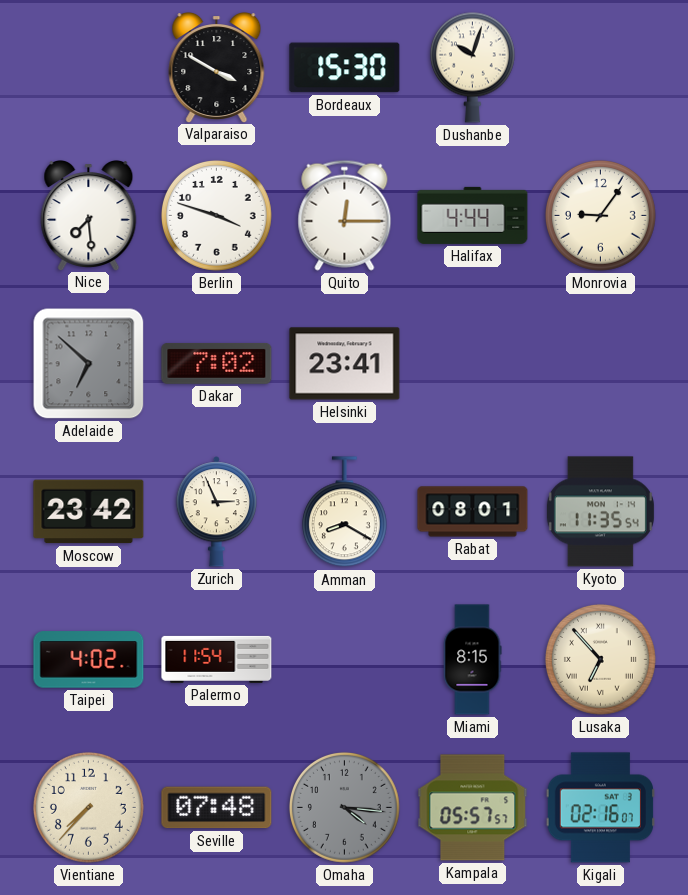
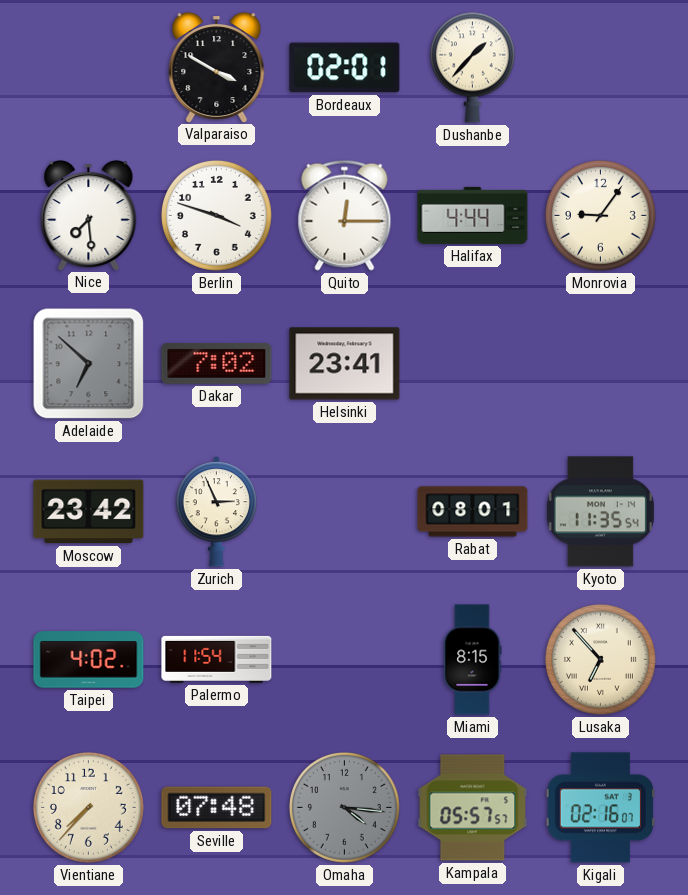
Bordeaux: 15:30 -> 02:01
Dushanbe: 10:03 -> 1:37
Amman: 8:20 -> none
